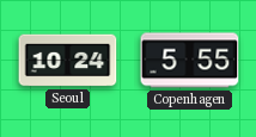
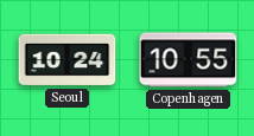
Copenhagen: 5:55 -> 10:55
